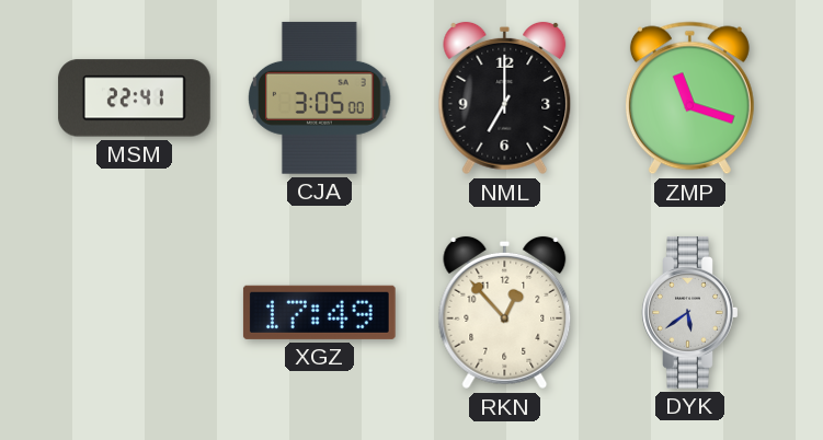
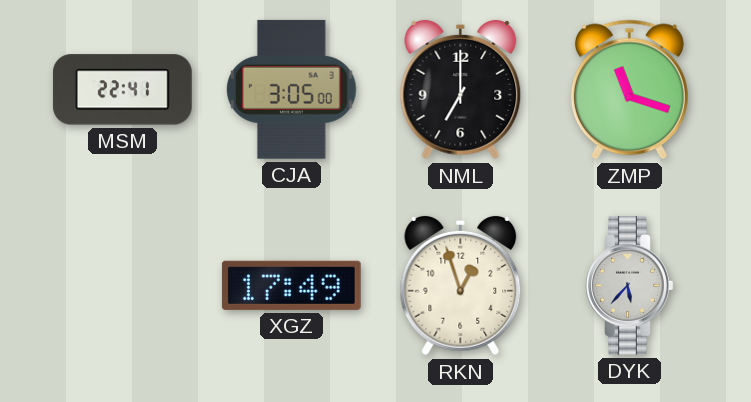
RKN: 12:53 -> 12:57
DYK: 5:39 -> 5:37
